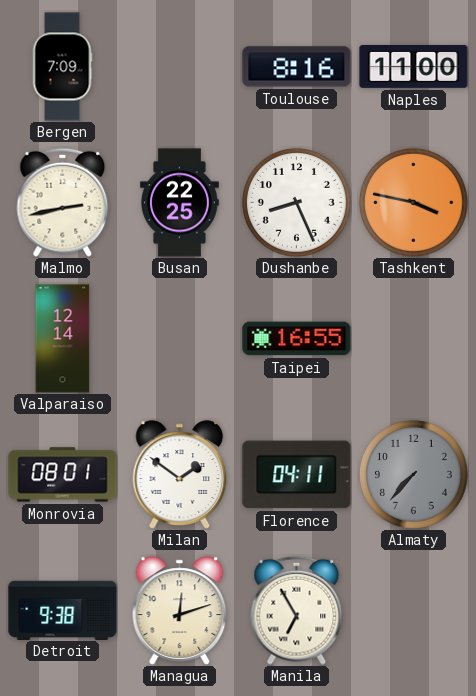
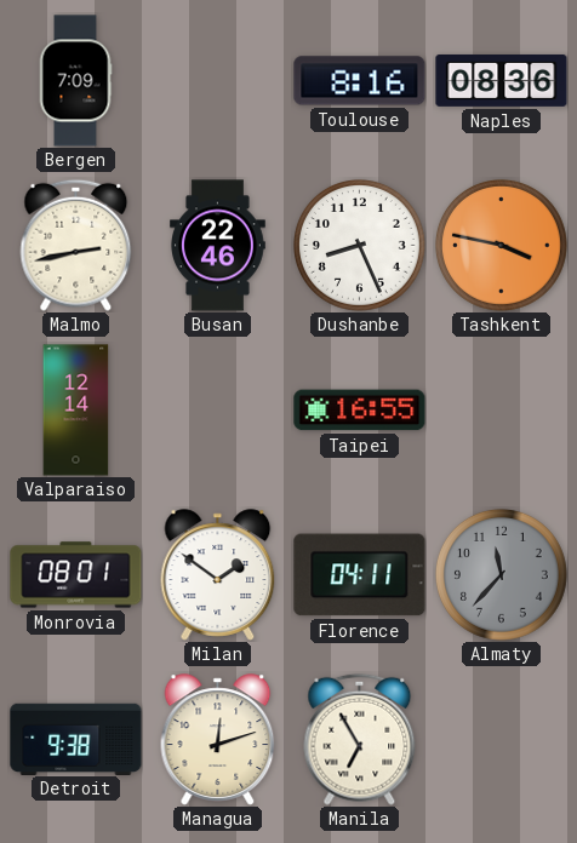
Naples: 11:00 -> 08:36
Busan: 22:25 -> 22:46
Almaty: 7:37 -> 11:37
